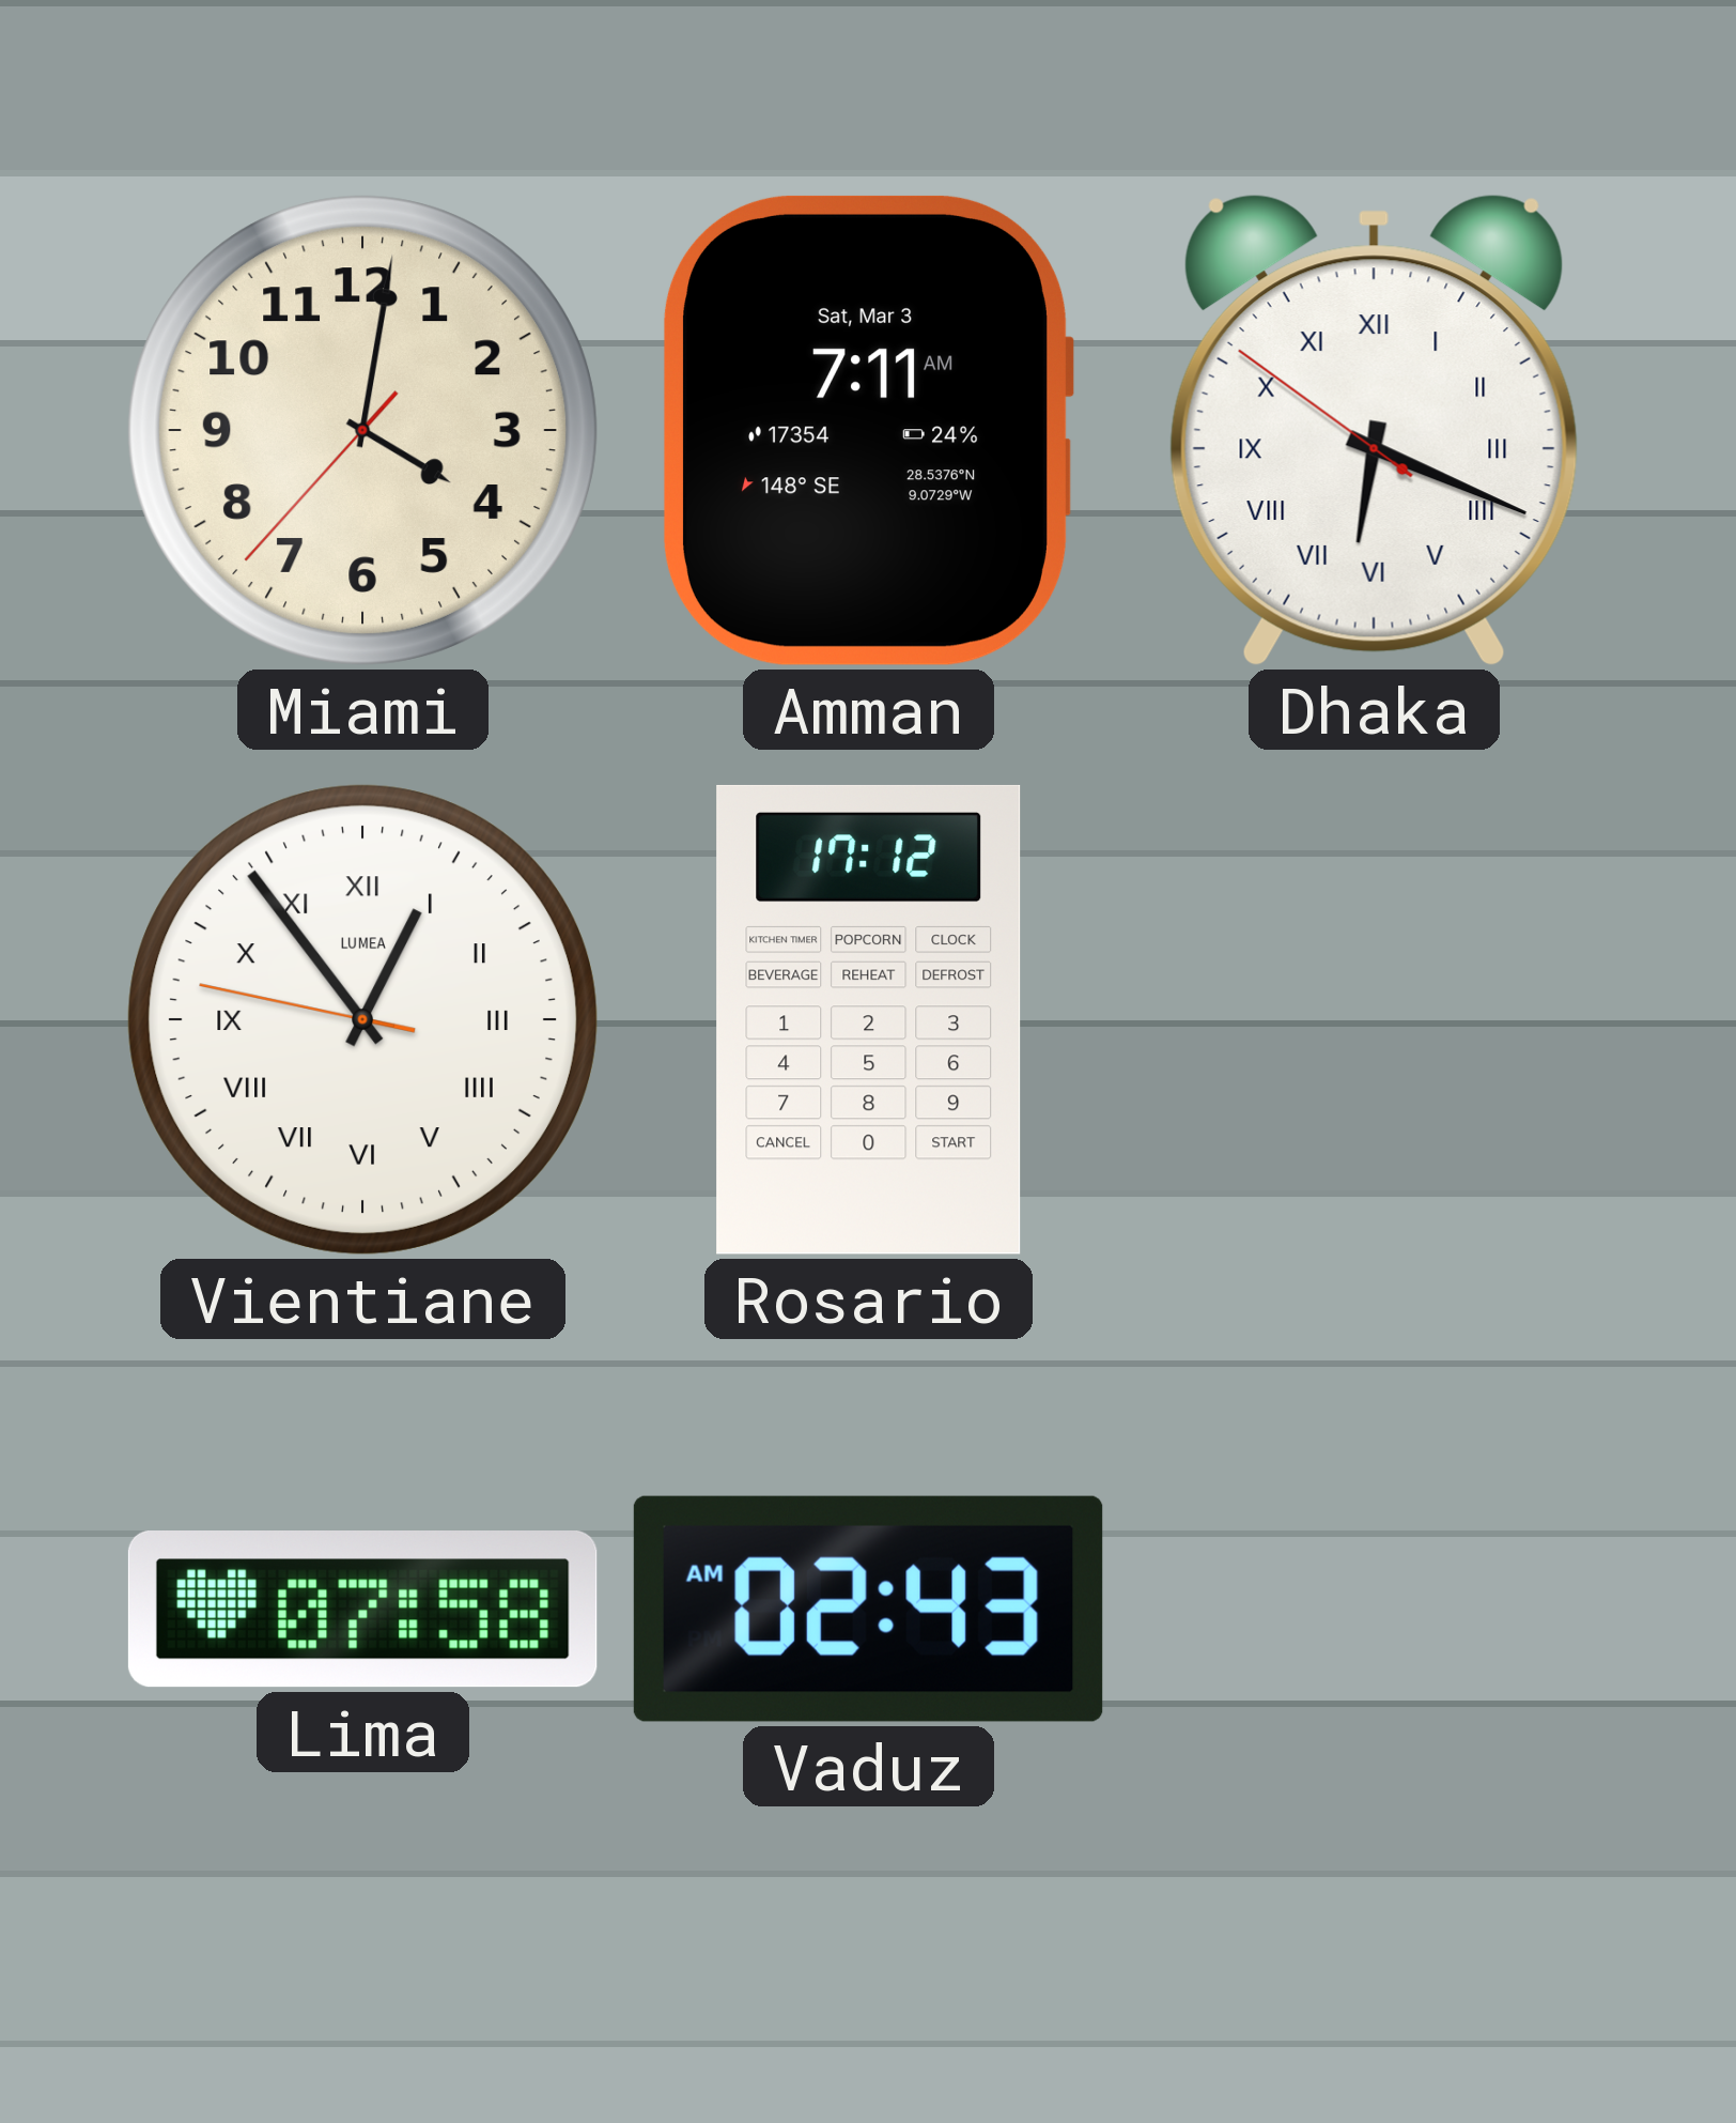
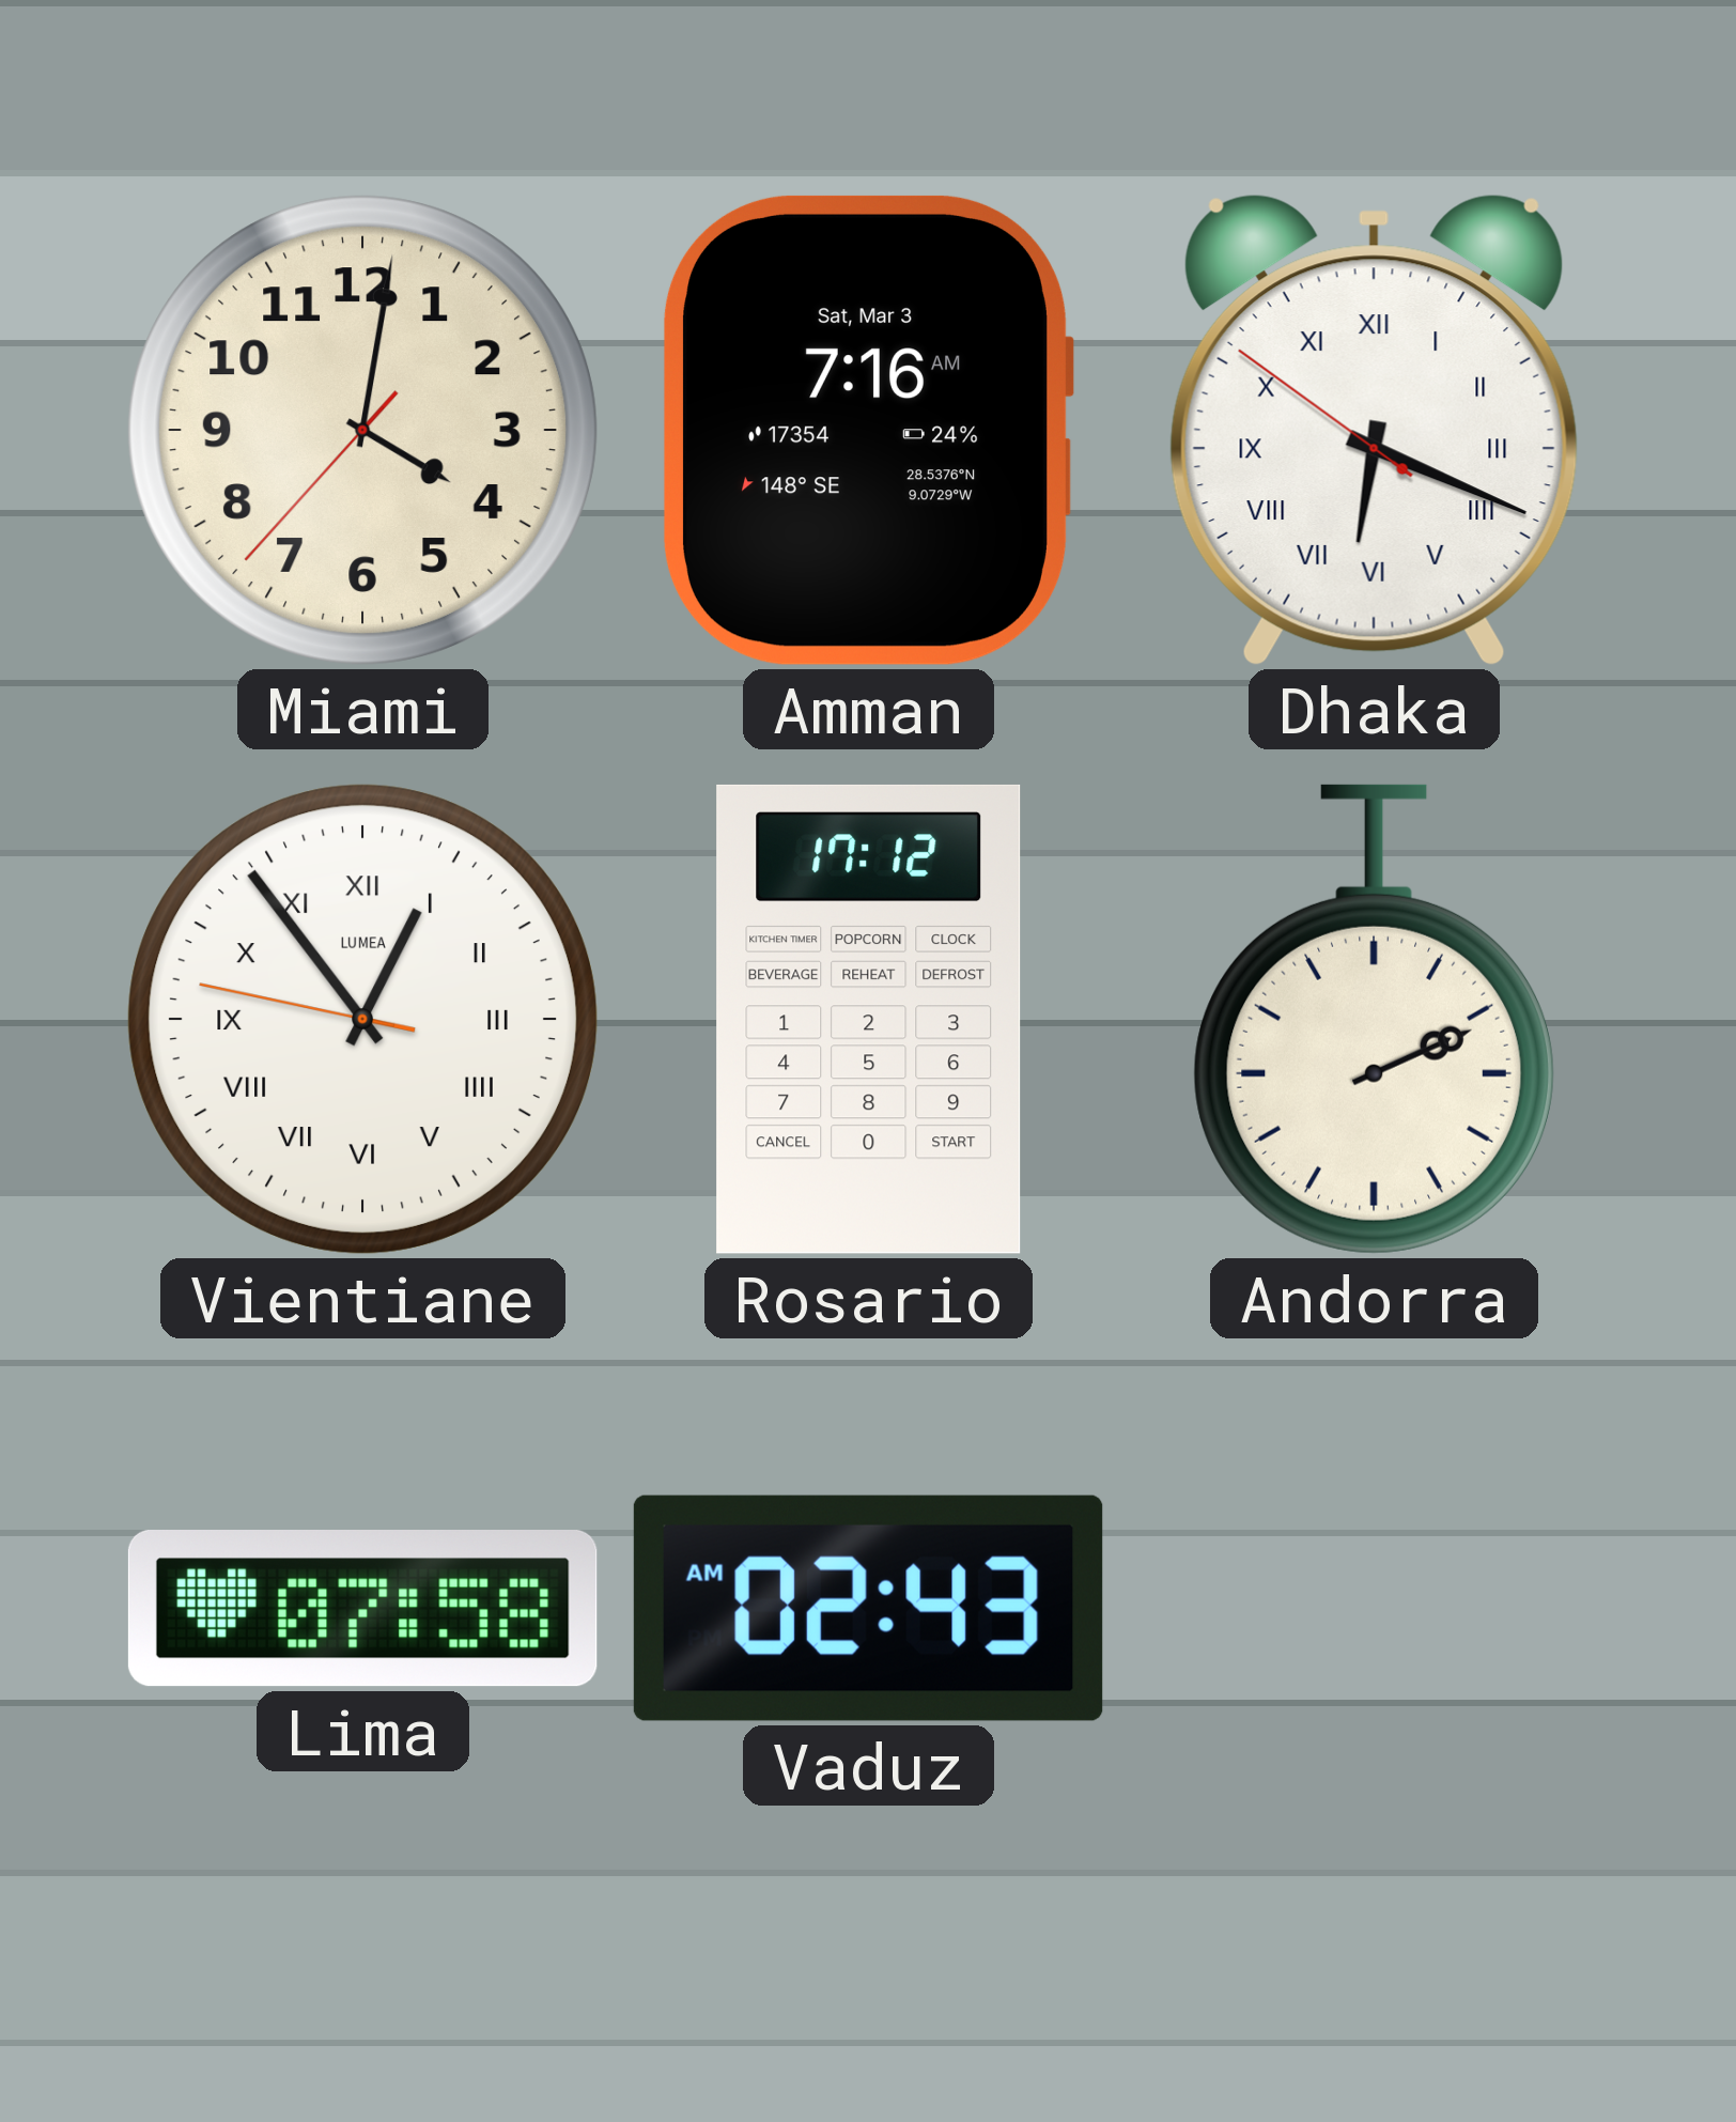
Amman: 7:11 -> 7:16
Andorra: none -> 2:11
